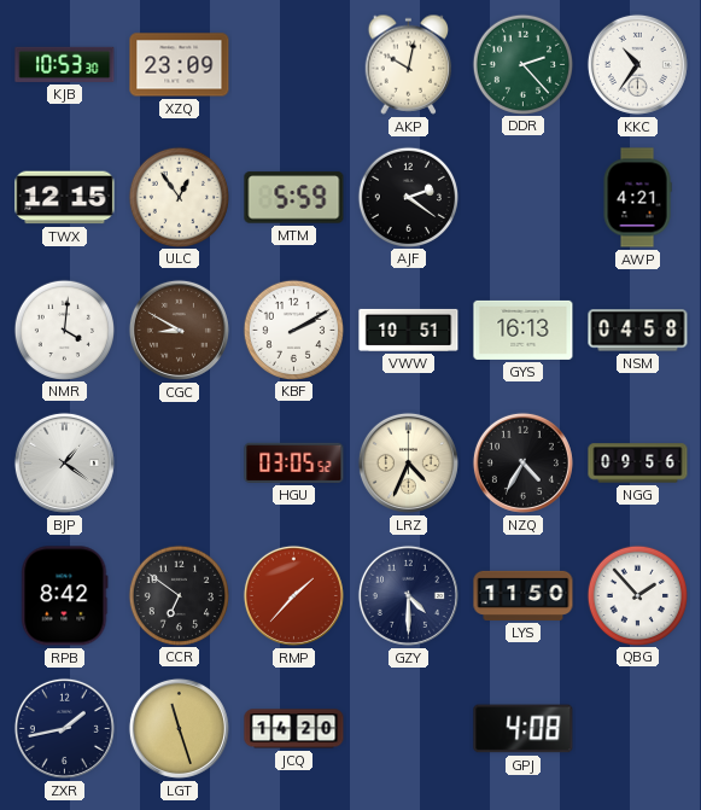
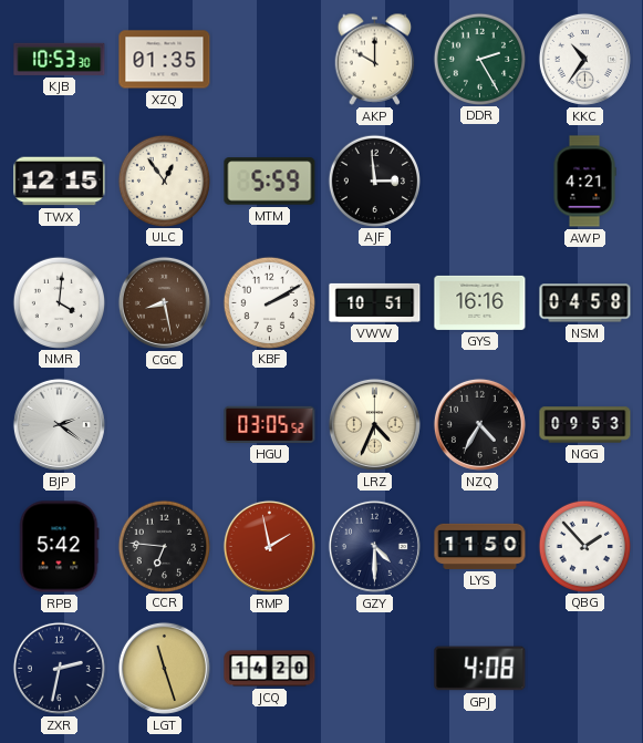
XZQ: 23:09 -> 01:35
AKP: 10:02 -> 10:00
DDR: 2:23 -> 2:25
AJF: 2:21 -> 2:59
CGC: 8:50 -> 8:28
GYS: 16:13 -> 16:16
BJP: 1:21 -> 2:21
NGG: 09:56 -> 09:53
RPB: 8:42 -> 5:42
CCR: 6:51 -> 6:46
RMP: 1:37 -> 1:58
ZXR: 1:43 -> 2:32
